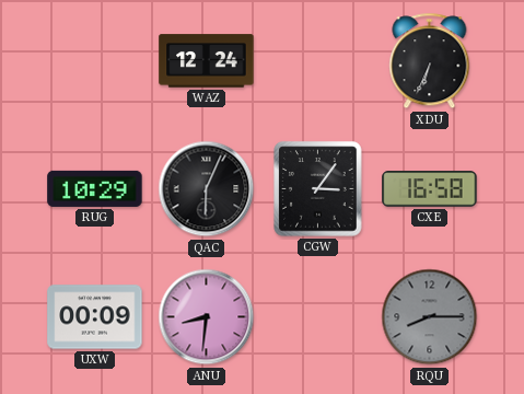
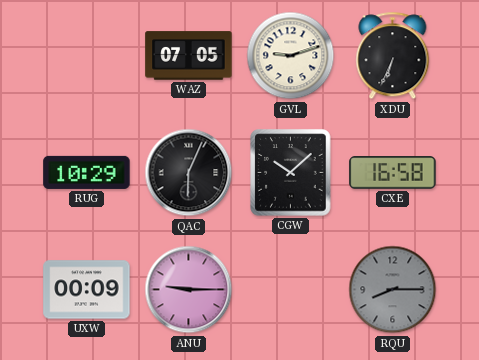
WAZ: 12:24 -> 07:05
GVL: none -> 9:12
CGW: 3:06 -> 10:08
ANU: 8:31 -> 9:15
